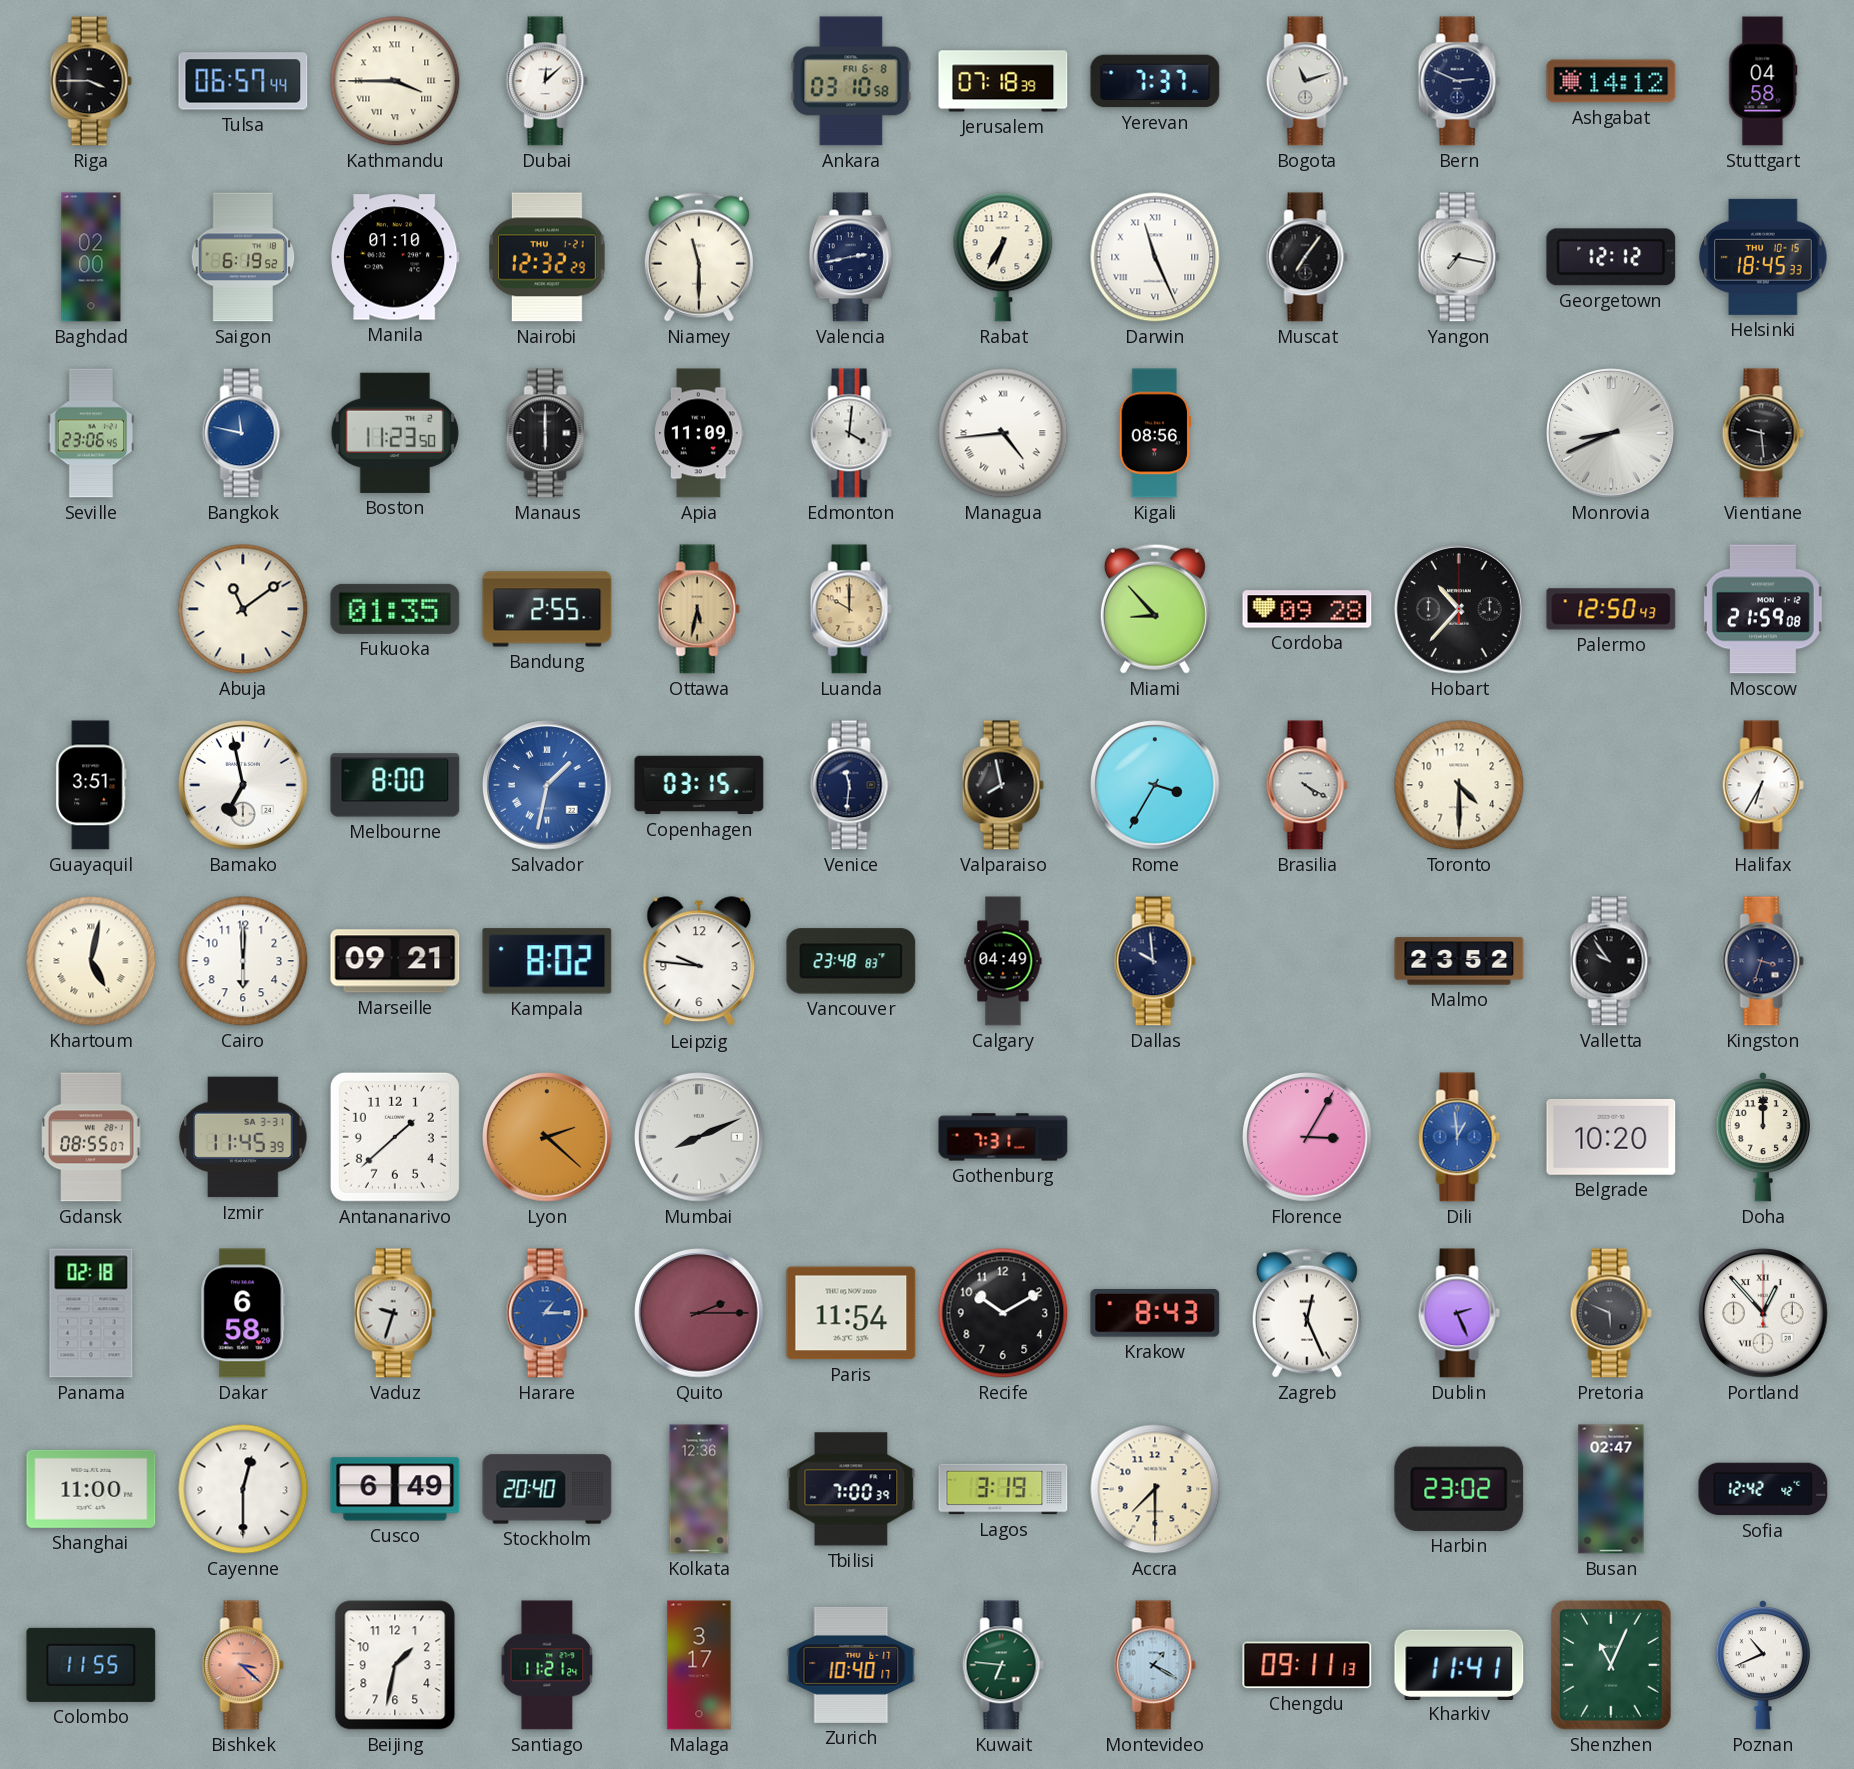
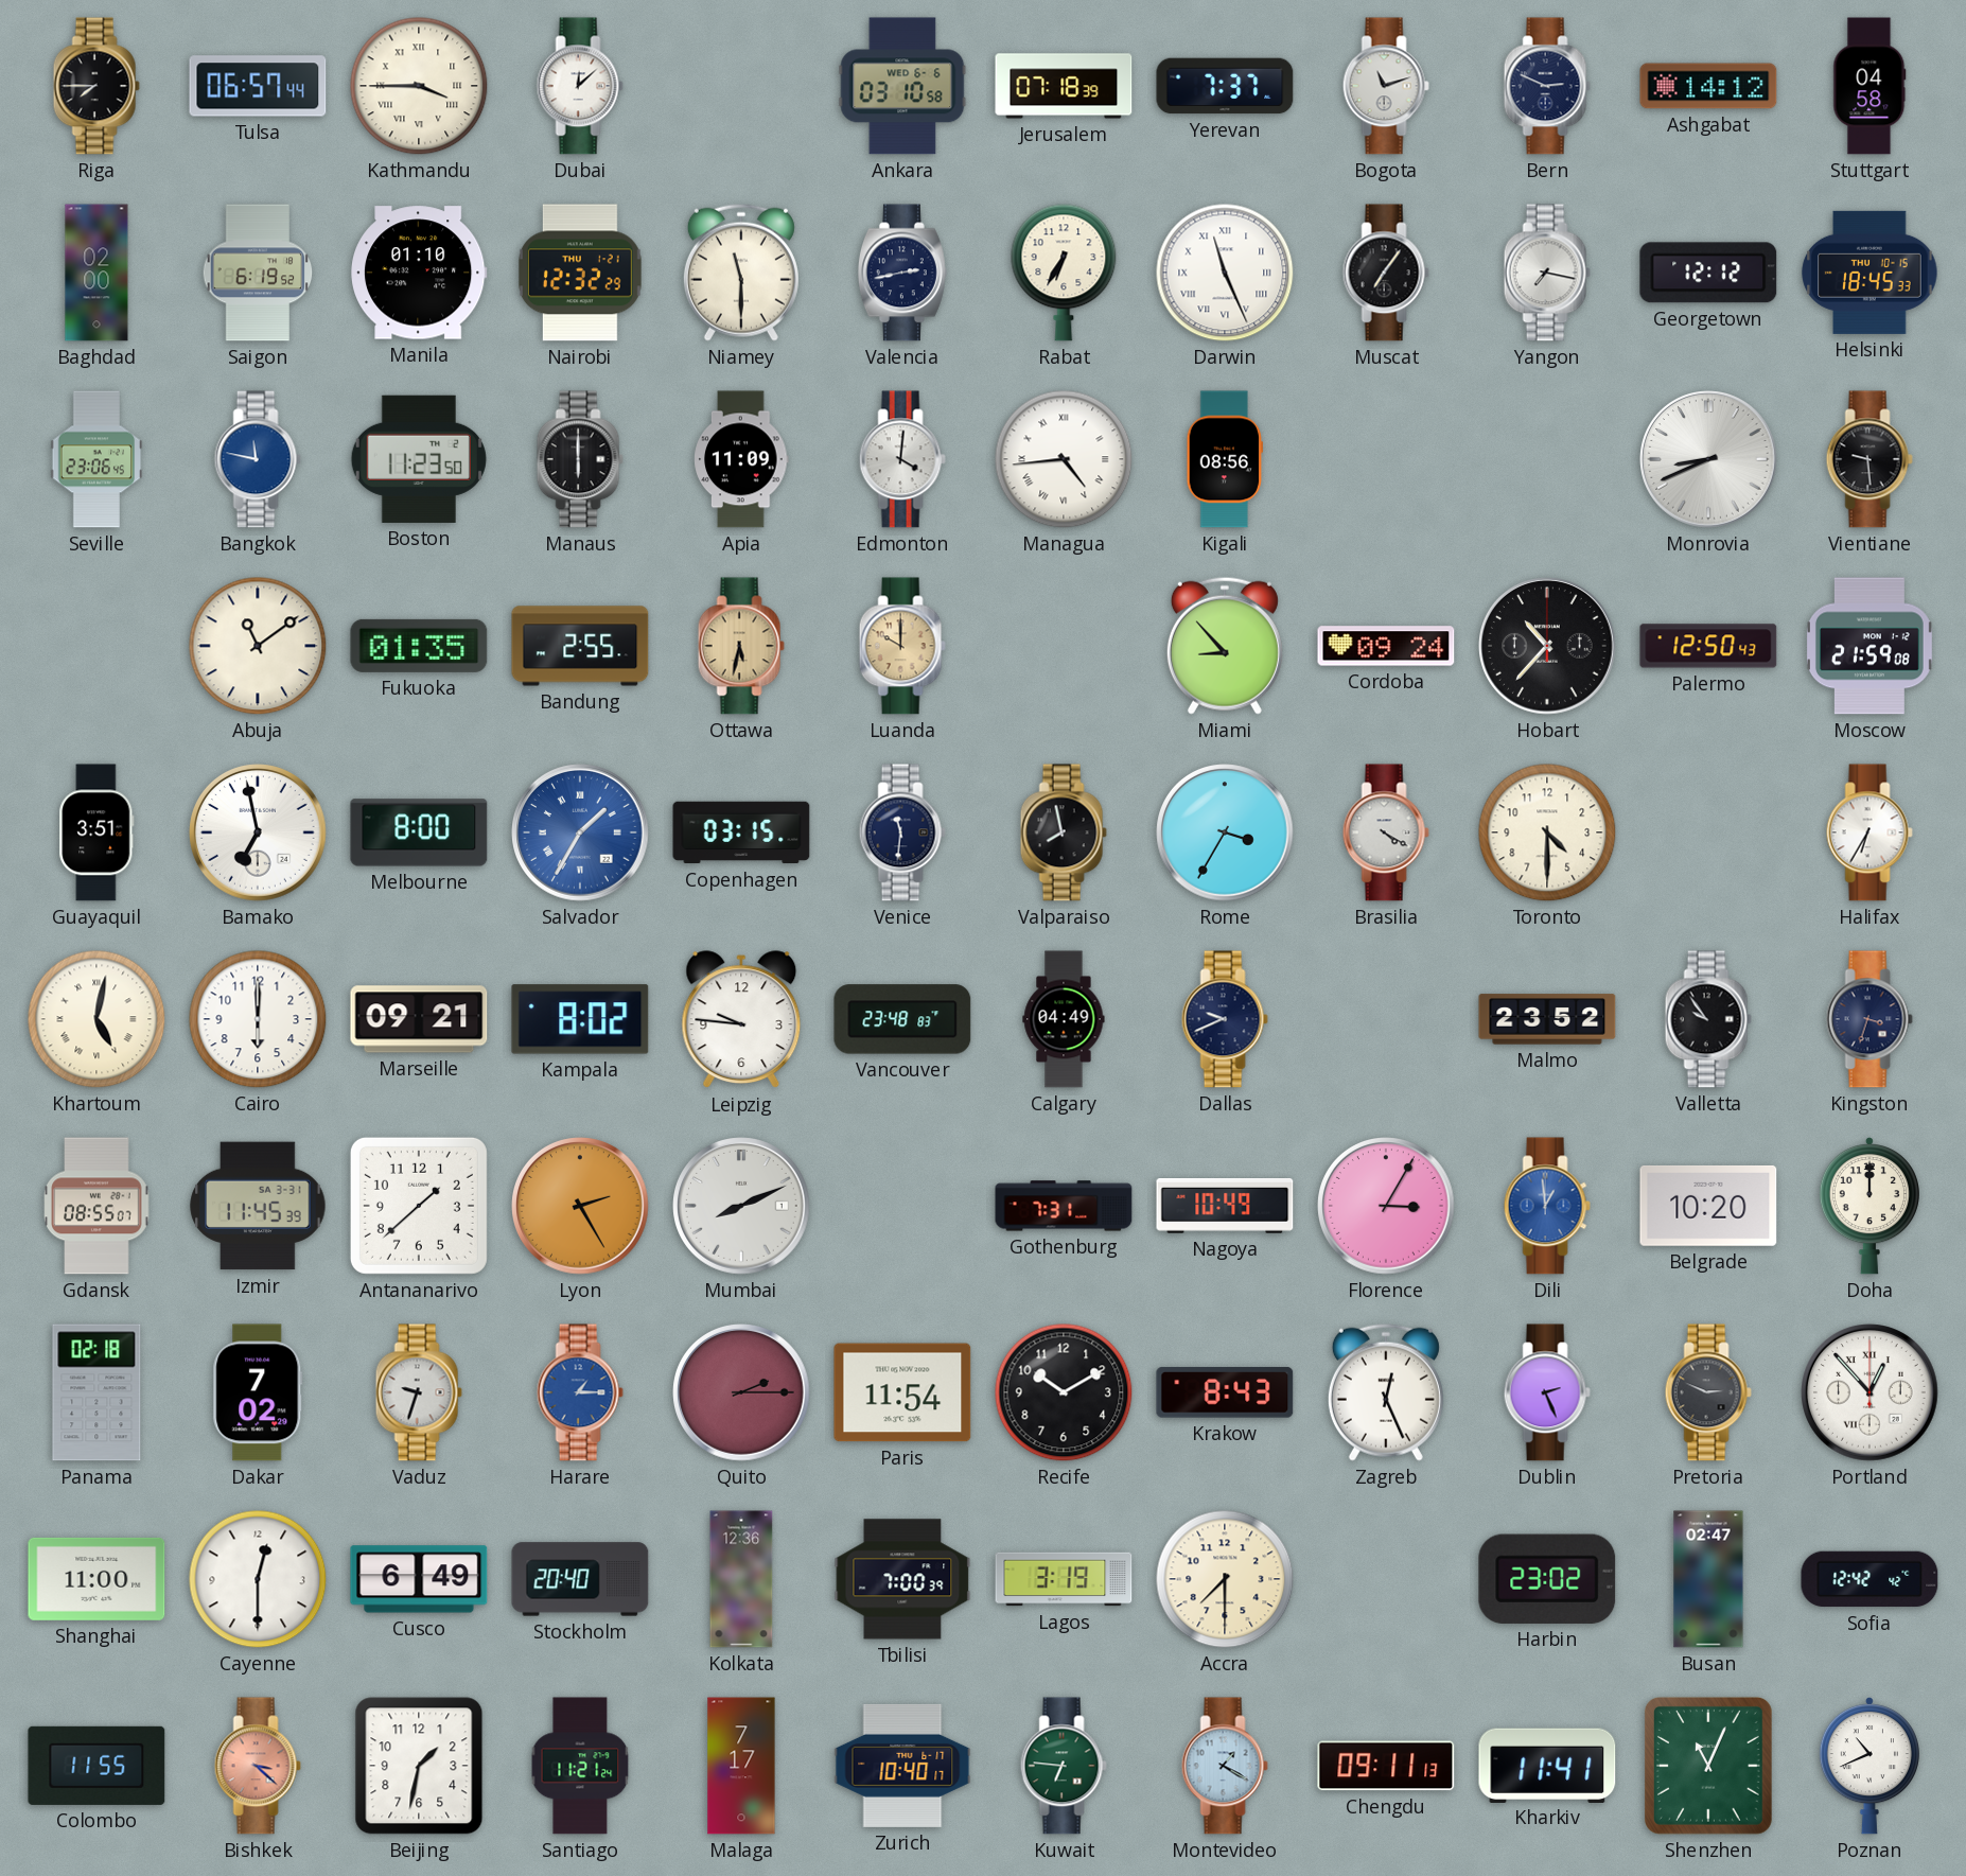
Riga: 3:45 -> 7:45
Ankara date: FRI 6-8 -> WED 6-6
Cordoba: 09:28 -> 09:24
Salvador: 1:32 -> 1:35
Dallas: 9:59 -> 9:41
Lyon: 2:22 -> 2:25
Nagoya: none -> 10:49
Dakar: 6:58 -> 7:02
Pretoria: 5:49 -> 2:49
Malaga: 3:17 -> 7:17
